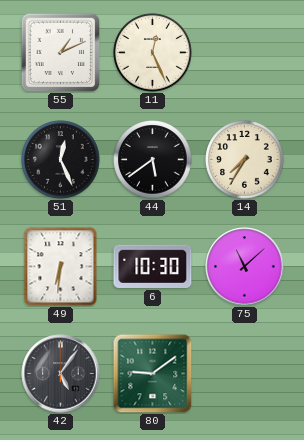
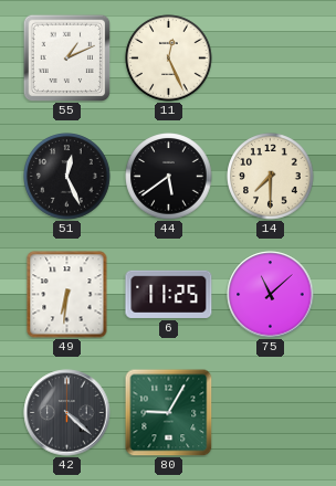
14: 7:35 -> 7:30
6: 10:30 -> 11:25
42: 5:06 -> 4:22
80: 9:09 -> 9:05
